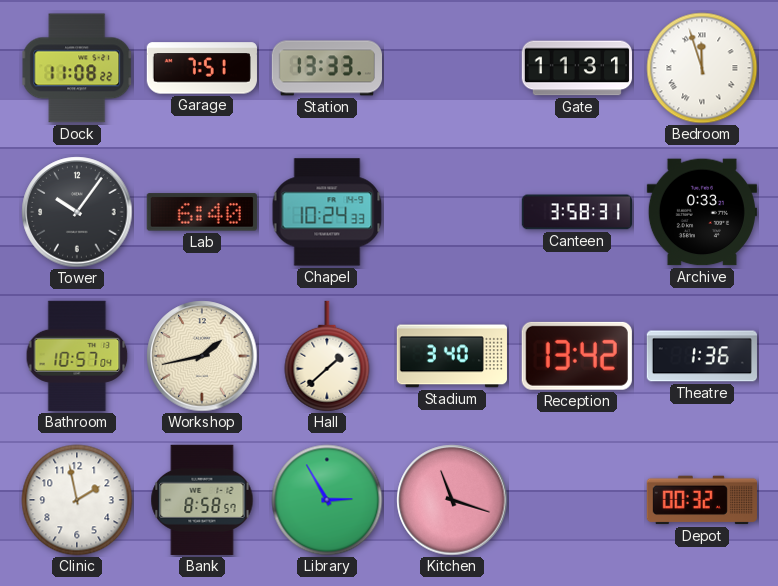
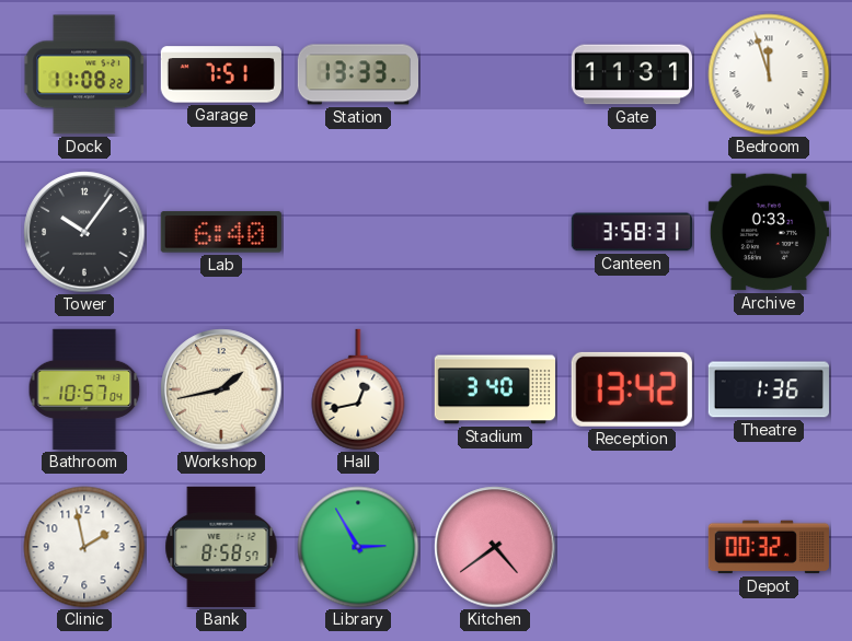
Chapel: 10:24 -> none
Hall: 1:38 -> 12:43
Kitchen: 11:18 -> 4:39
